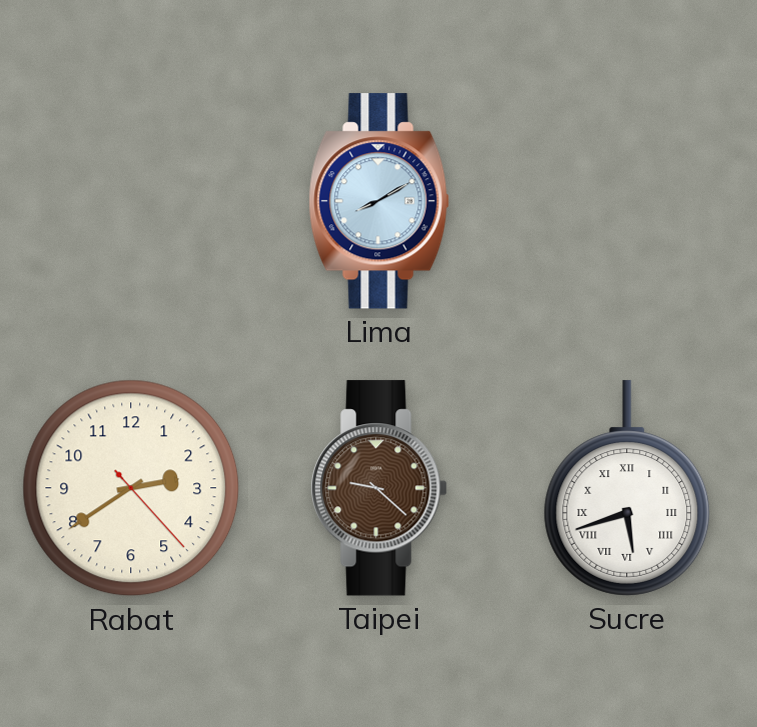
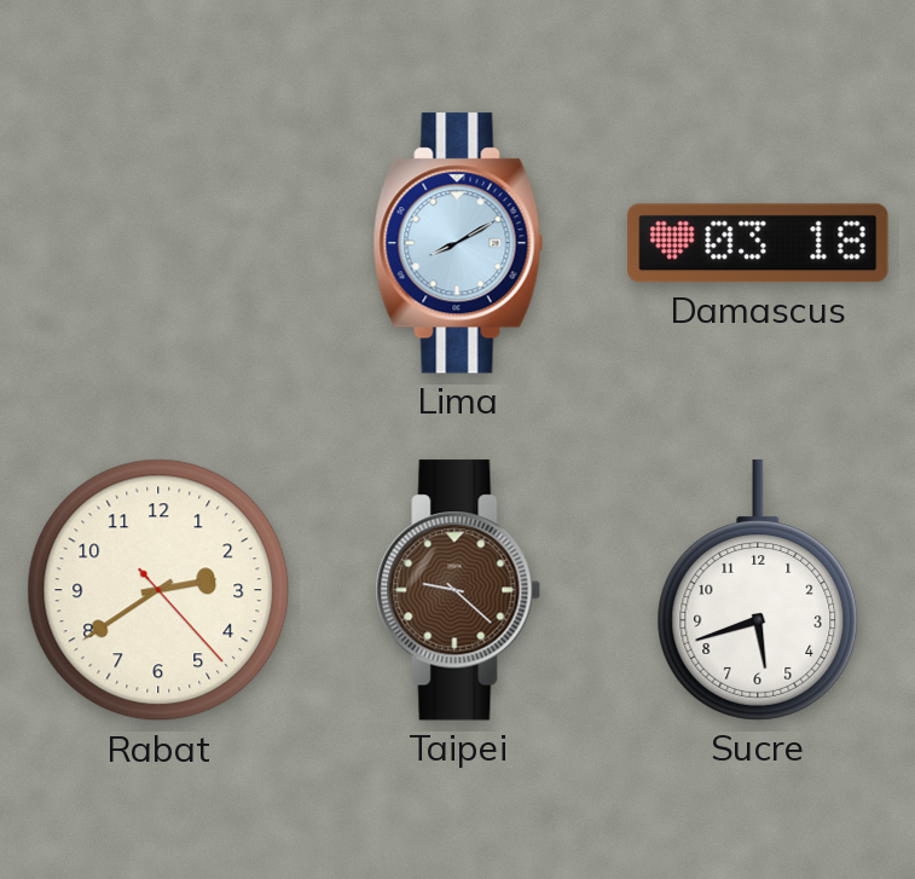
Damascus: none -> 03:18
Sucre numerals: Roman -> Arabic
